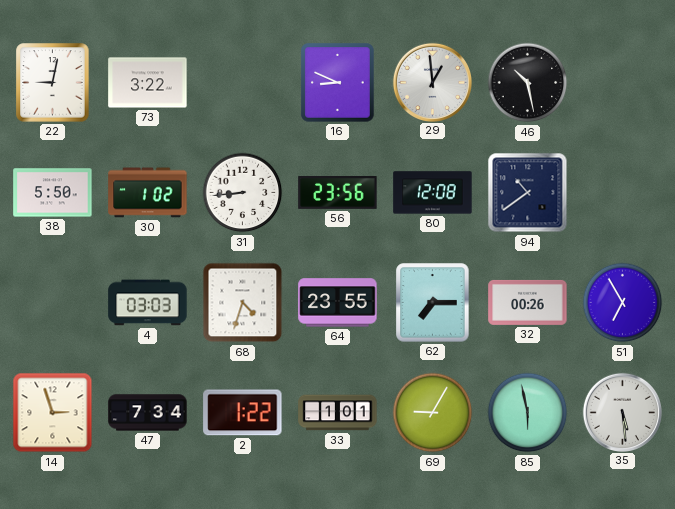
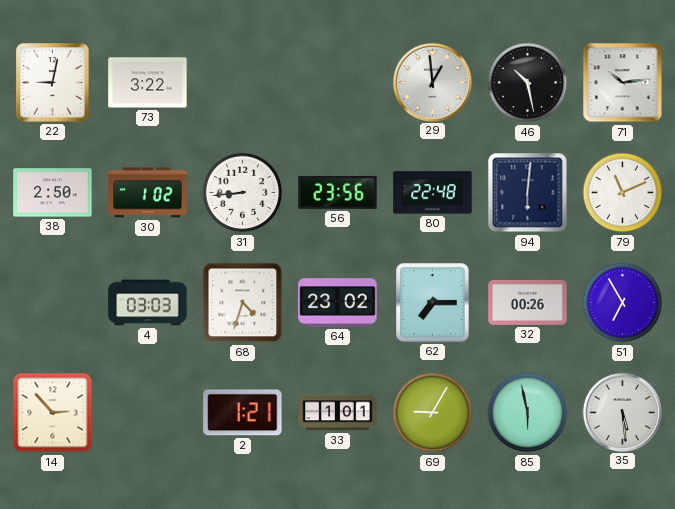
16: 8:49 -> none
71: none -> 10:14
38: 5:50 -> 2:50
80: 12:08 -> 22:48
94: 10:39 -> 6:01
79: none -> 11:11
64: 23:55 -> 23:02
14: 2:57 -> 2:53
47: 7:34 -> none
2: 1:22 -> 1:21
